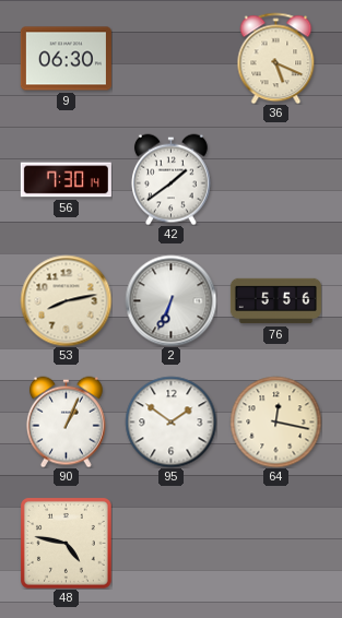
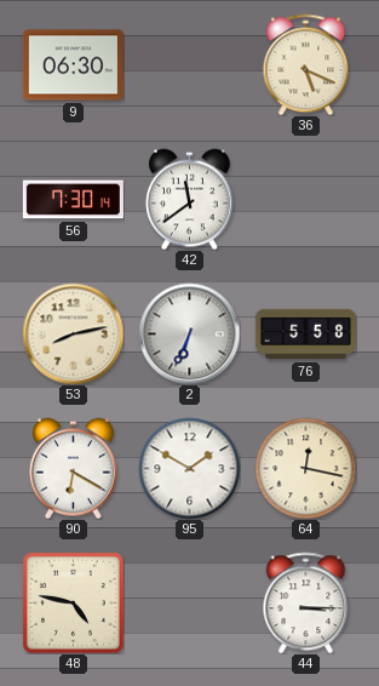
42: 1:39 -> 11:39
76: 5:56 -> 5:58
90: 1:04 -> 6:20
95: 1:51 -> 1:50
44: none -> 3:15
